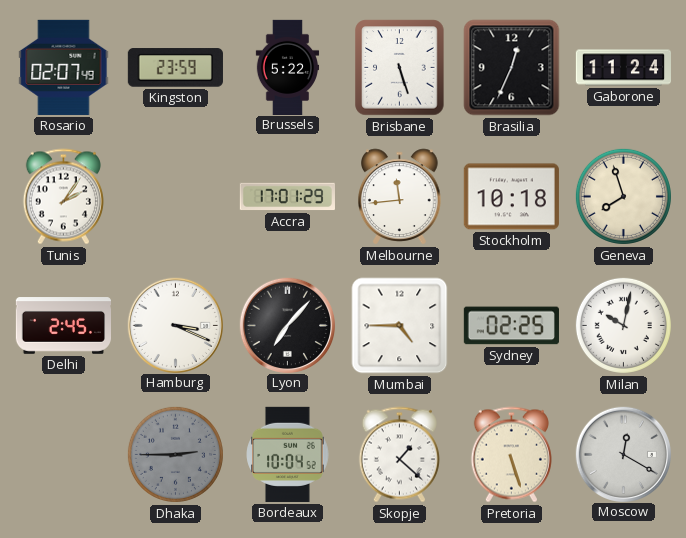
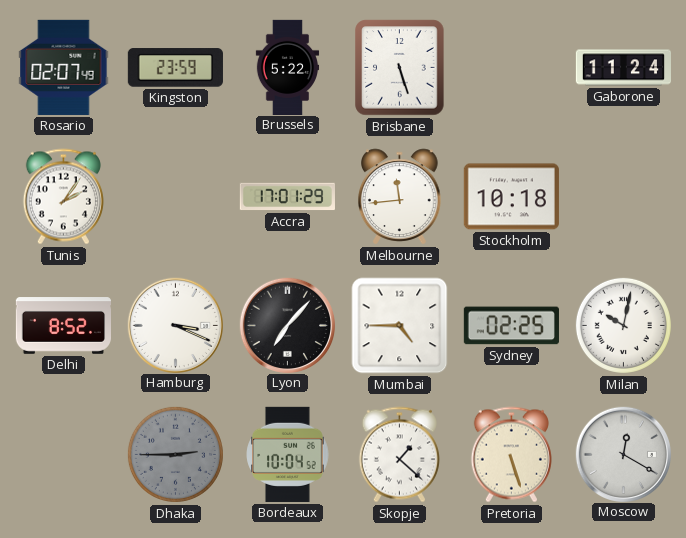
Brasilia: 12:34 -> none
Geneva: 7:57 -> none
Delhi: 2:45 -> 8:52
